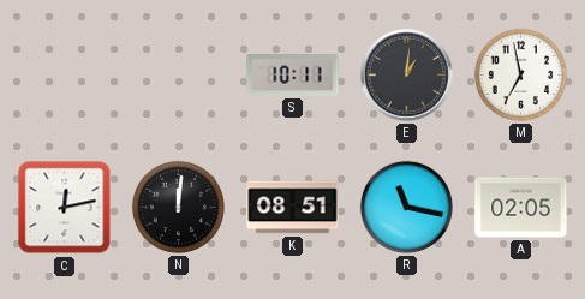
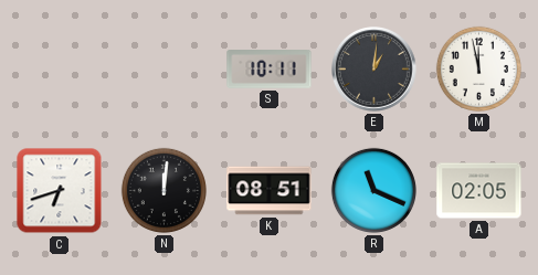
M: 6:58 -> 11:58
C: 12:13 -> 6:42
R: 11:17 -> 11:19
